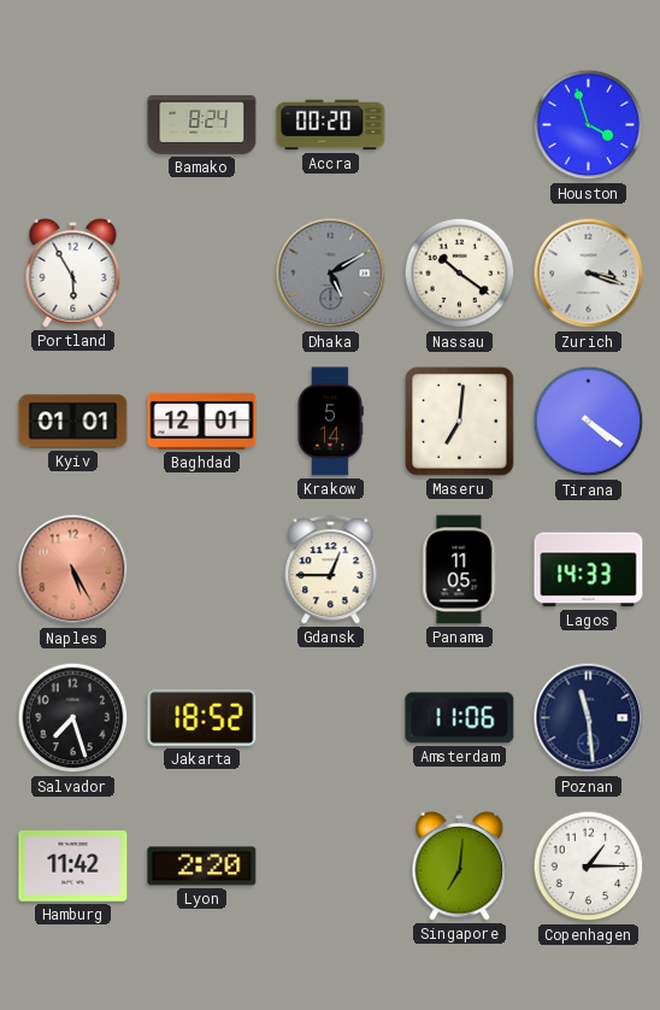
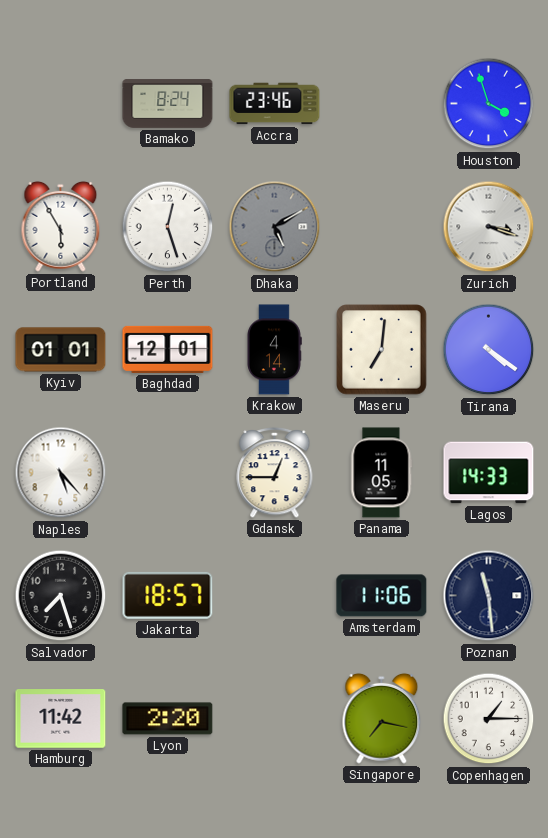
Accra: 00:20 -> 23:46
Perth: none -> 12:27
Nassau: 10:21 -> none
Krakow: 5:14 -> 4:14
Naples: 5:25 -> 5:23
Naples dial: salmon -> white
Jakarta: 18:52 -> 18:57
Singapore: 7:01 -> 7:17
